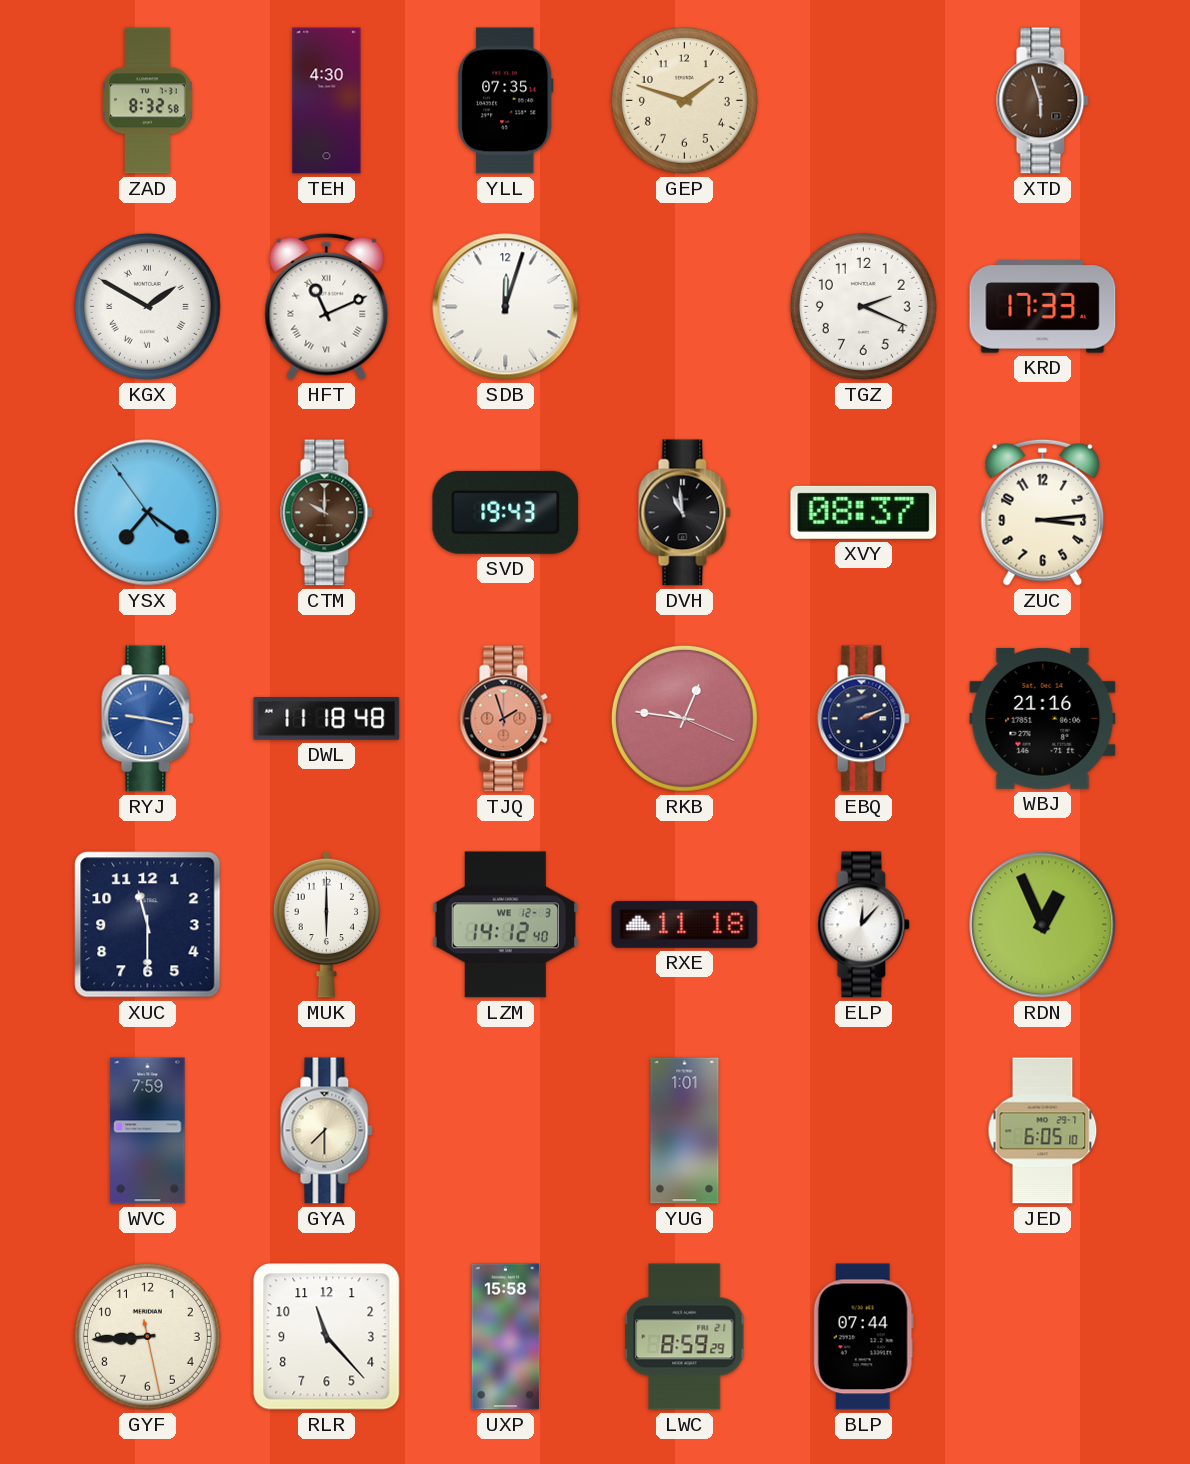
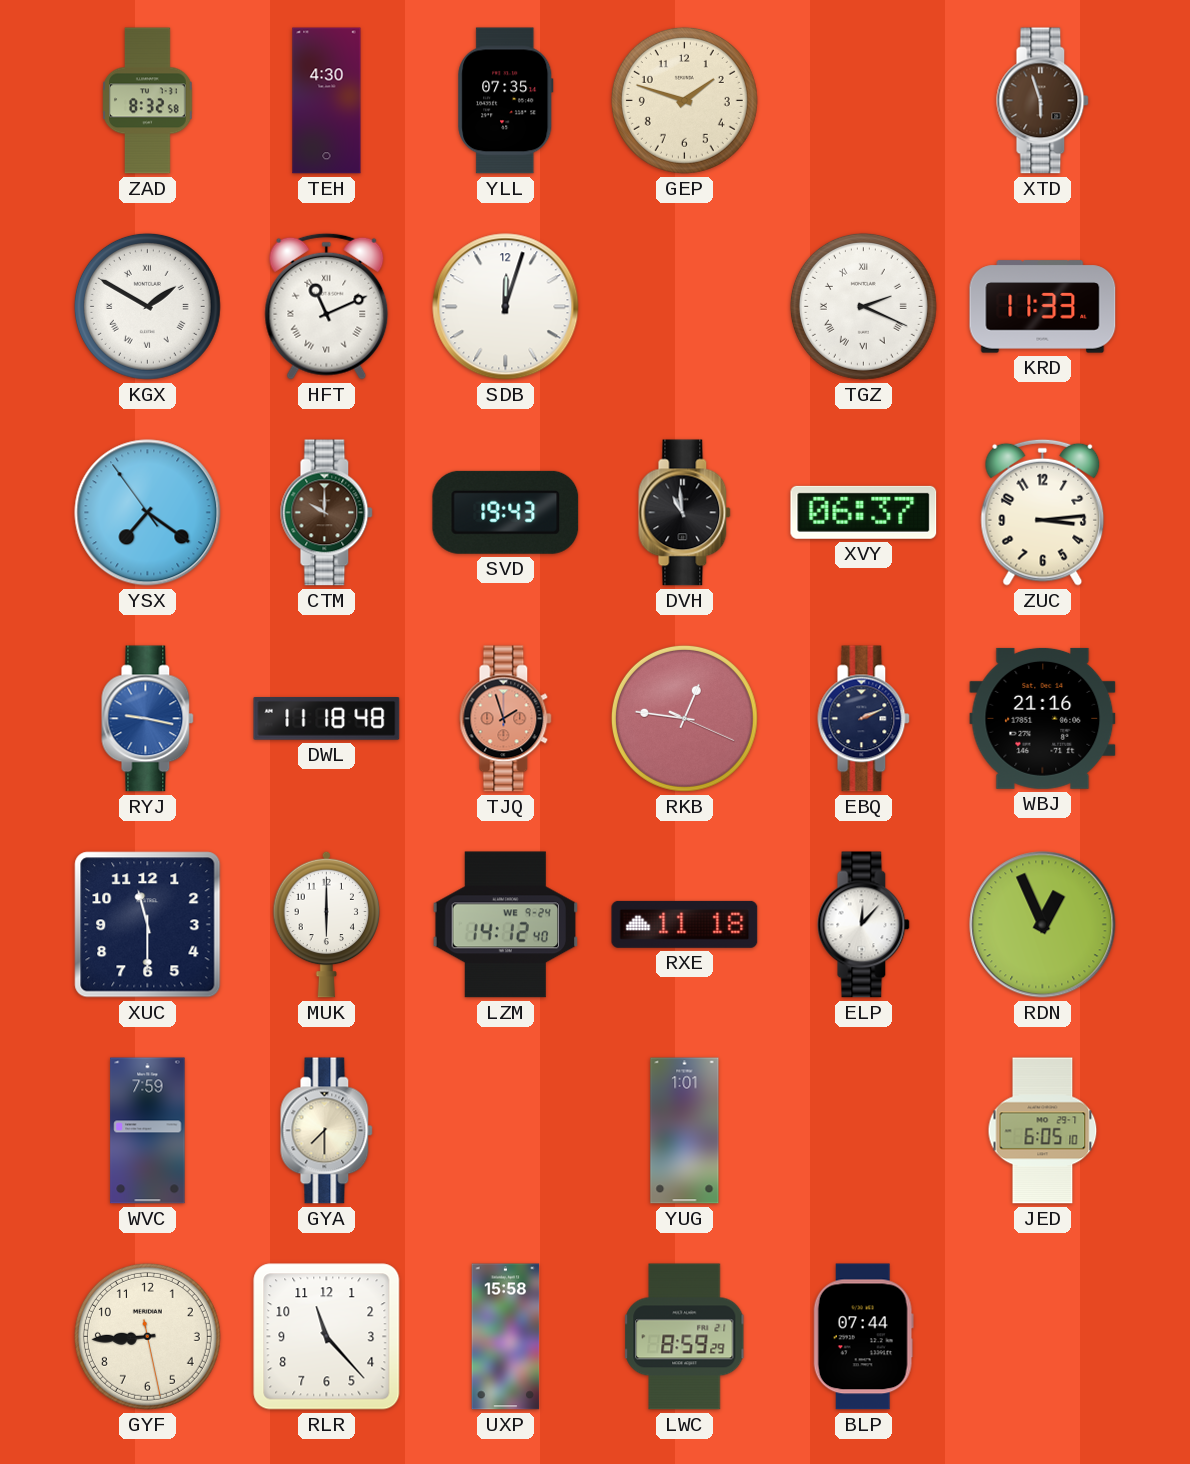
TGZ numerals: Arabic -> Roman
KRD: 17:33 -> 11:33
XVY: 08:37 -> 06:37
LZM date: WE 12-3 -> WE 9-24
